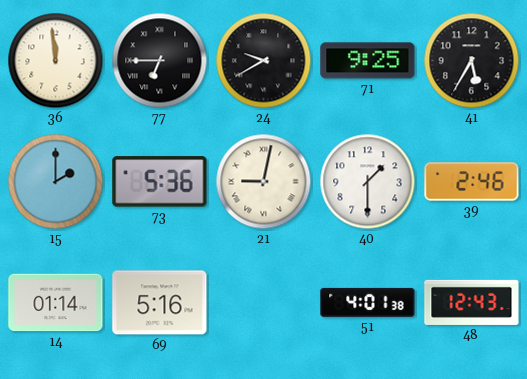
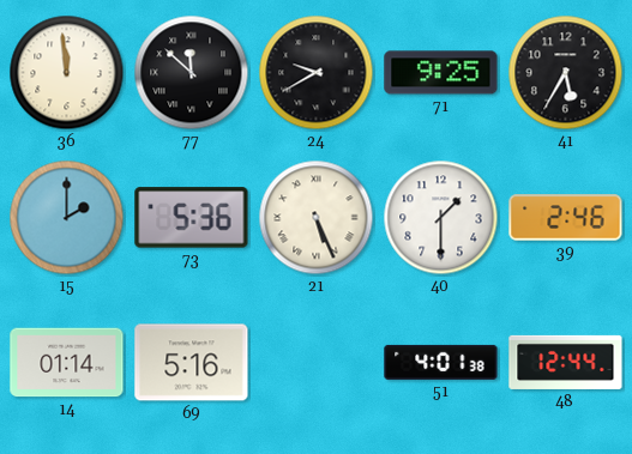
77: 6:45 -> 11:52
21: 9:02 -> 5:26
48: 12:43 -> 12:44
